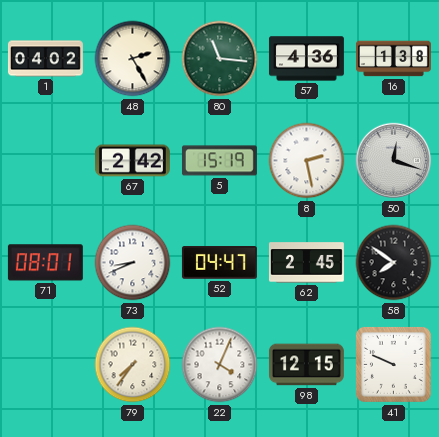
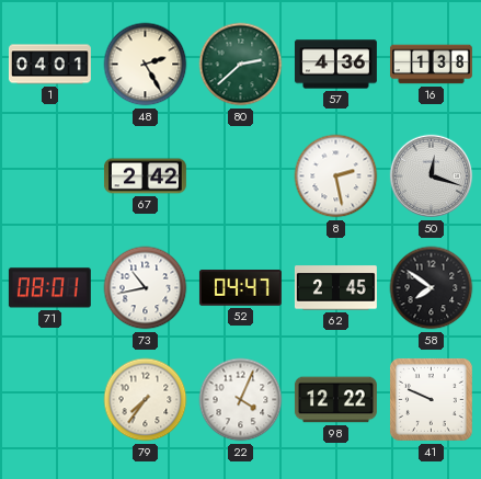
1: 04:02 -> 04:01
80: 11:16 -> 2:38
5: 15:19 -> none
73: 8:41 -> 10:43
98: 12:15 -> 12:22
